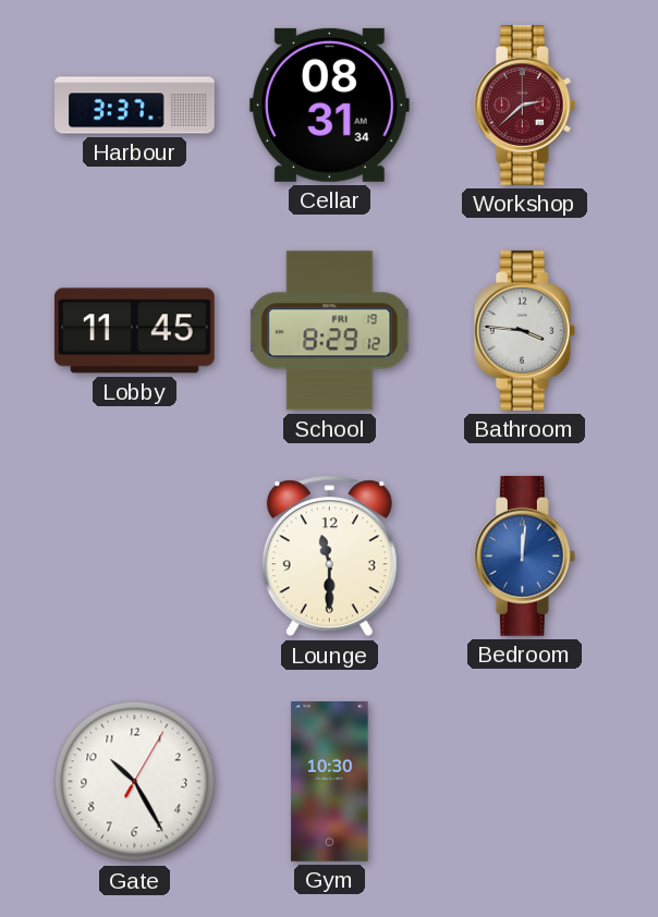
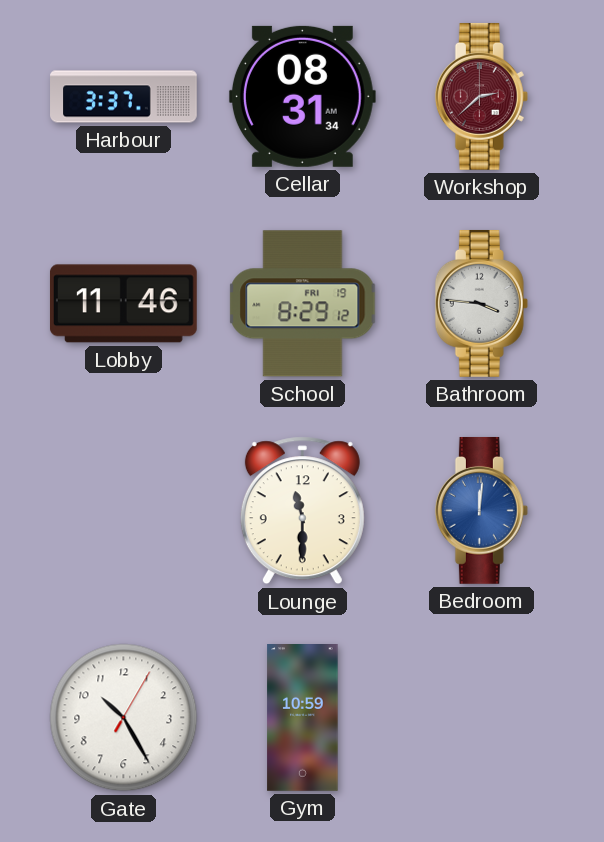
Lobby: 11:45 -> 11:46
Gym: 10:30 -> 10:59
